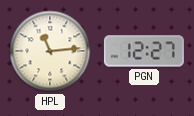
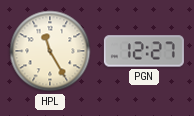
HPL: 11:14 -> 11:25
